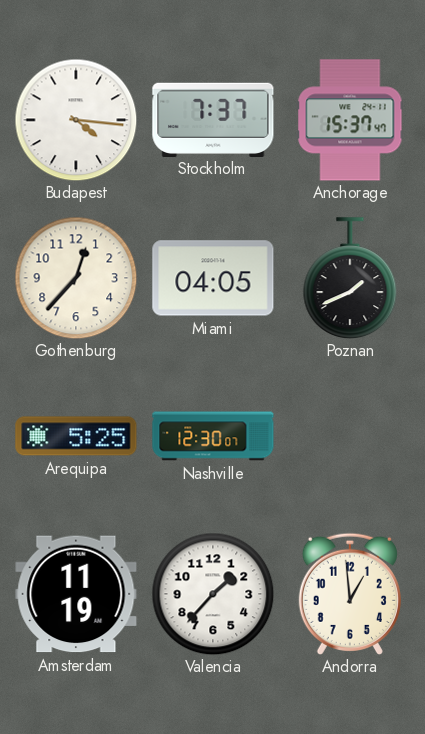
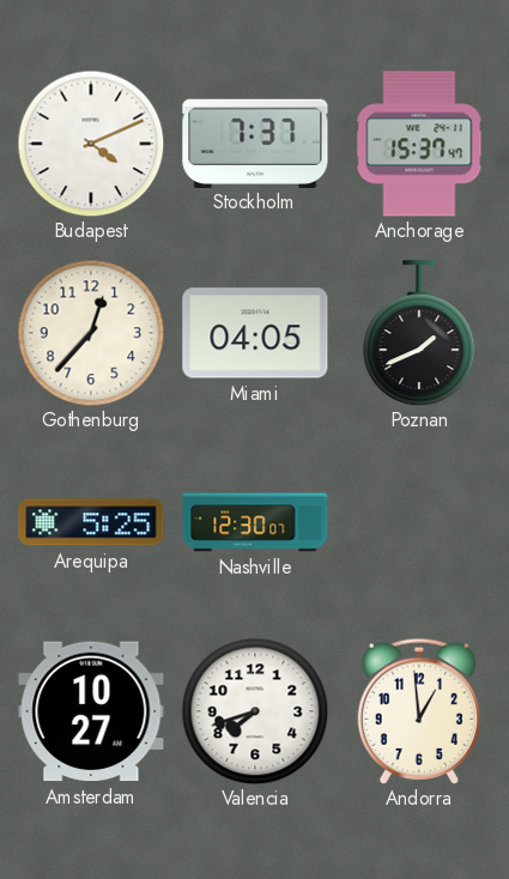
Budapest: 4:16 -> 4:11
Amsterdam: 11:19 -> 10:27
Valencia: 1:37 -> 7:42
